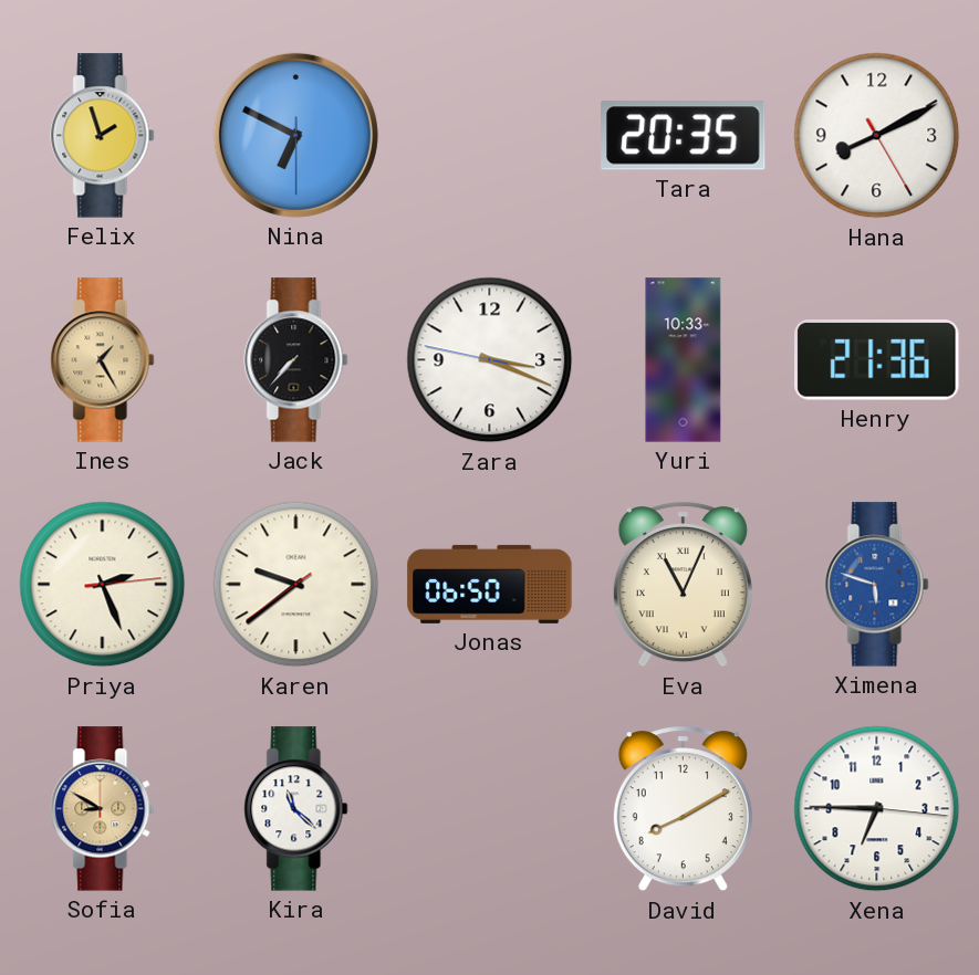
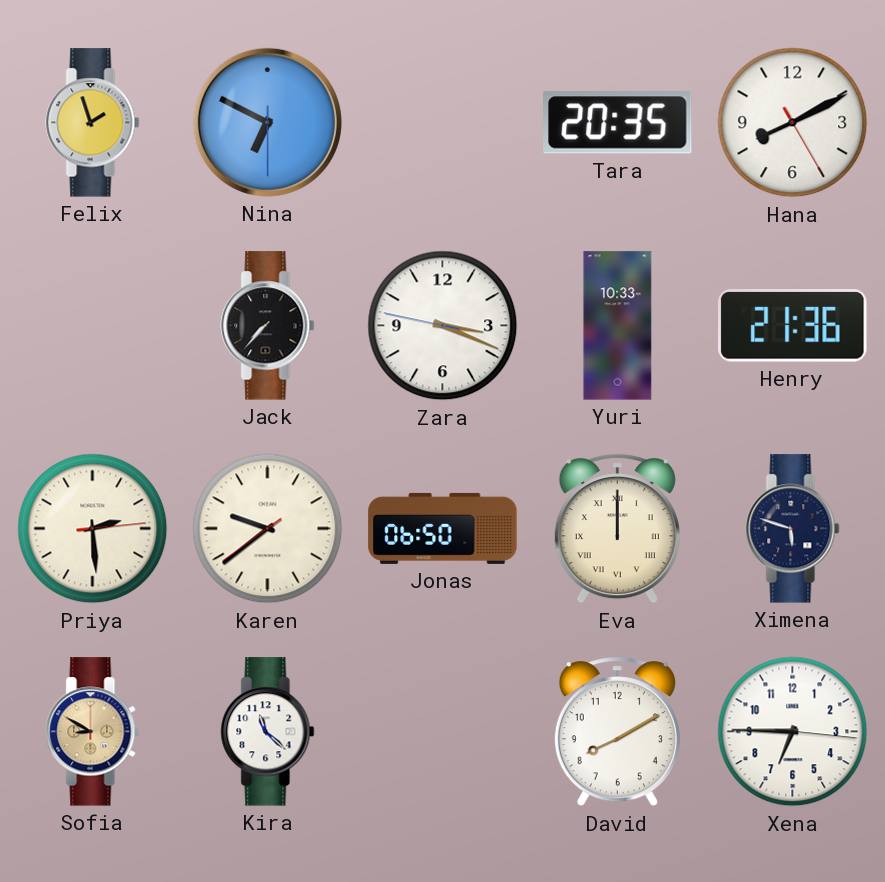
Ines: 1:25 -> none
Priya: 2:26 -> 2:29
Eva: 11:04 -> 12:00
Ximena dial: blue -> navy
